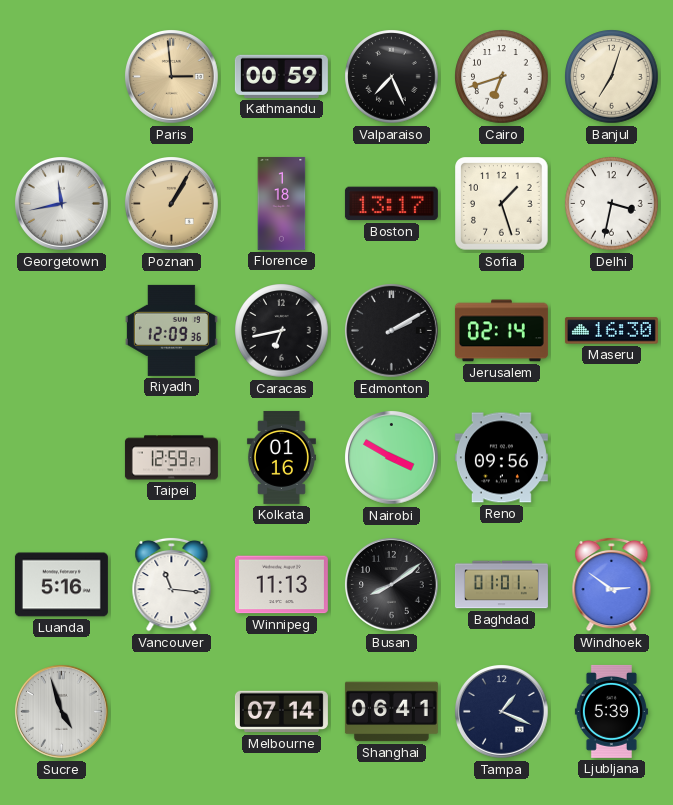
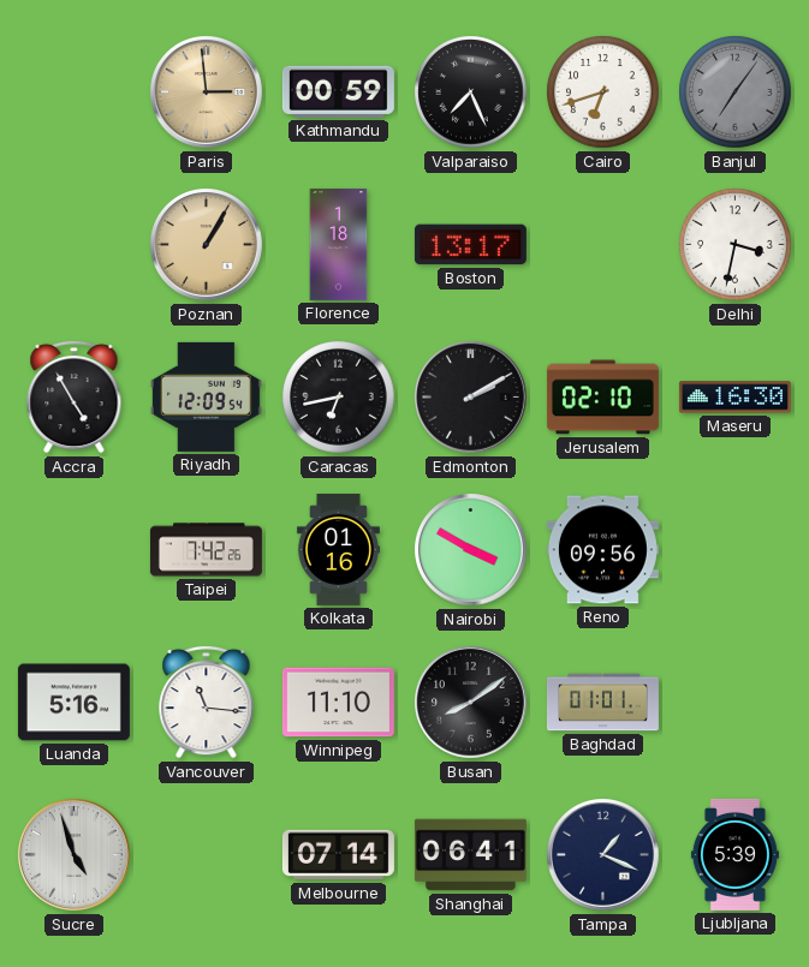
Banjul: 7:03 -> 7:06
Banjul dial: cream -> grey
Georgetown: 11:43 -> none
Sofia: 1:27 -> none
Accra: none -> 4:55
Riyadh: 12:09:36 -> 12:09:54
Jerusalem: 02:14 -> 02:10
Taipei: 12:59 -> 7:42
Winnipeg: 11:13 -> 11:10
Windhoek: 2:51 -> none
